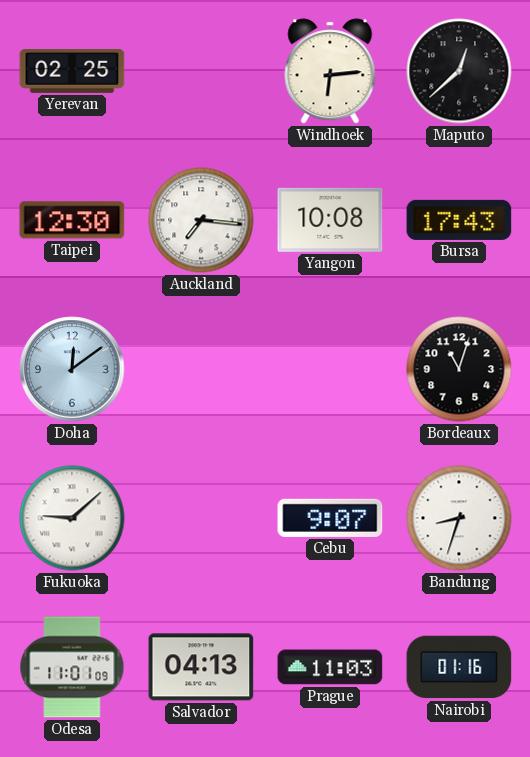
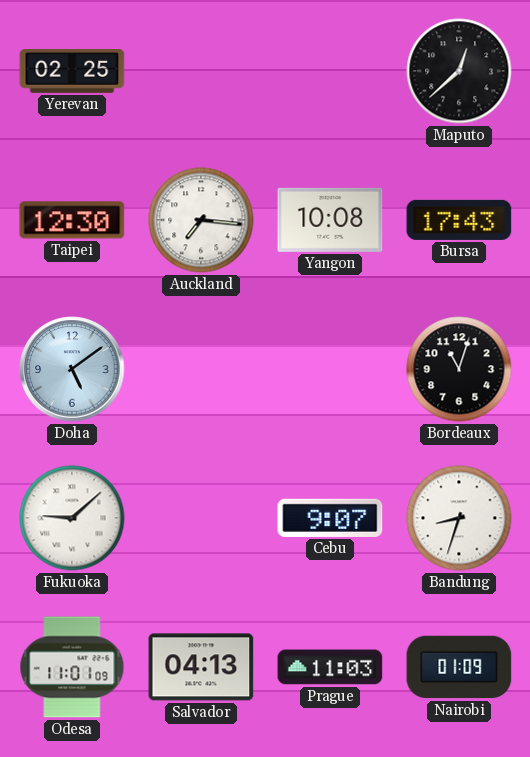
Windhoek: 6:14 -> none
Doha: 12:09 -> 5:09
Nairobi: 01:16 -> 01:09
